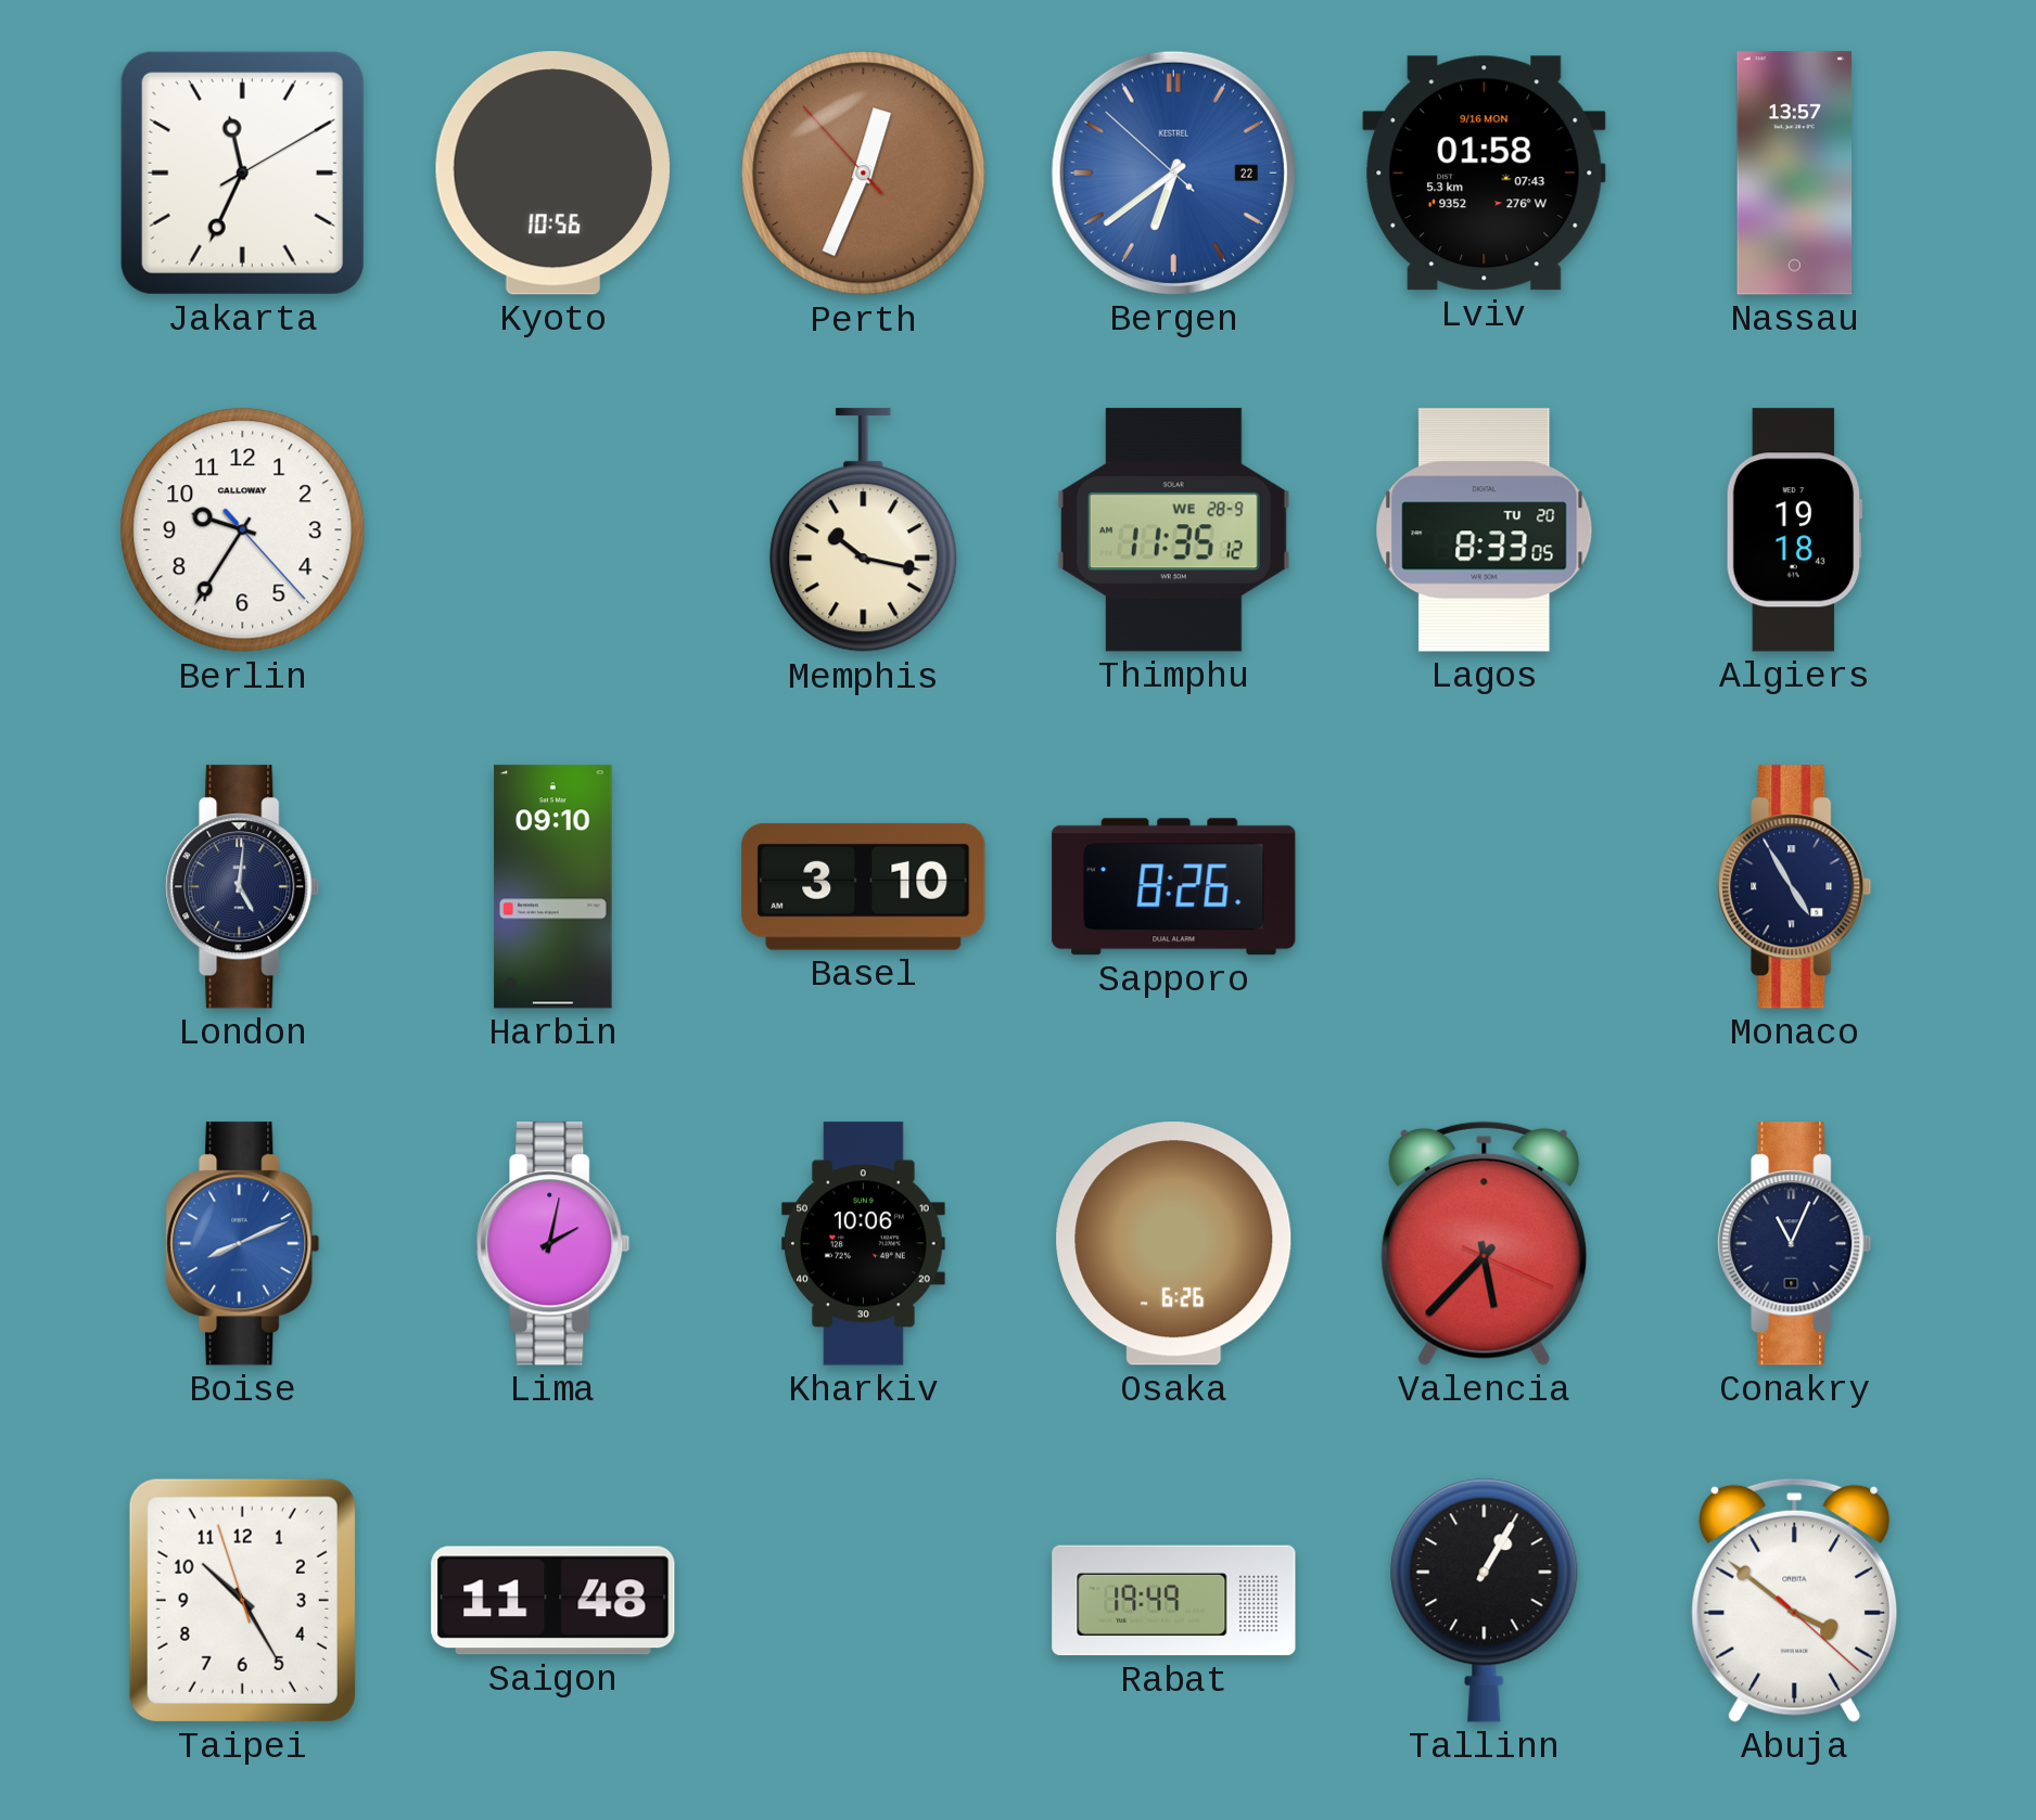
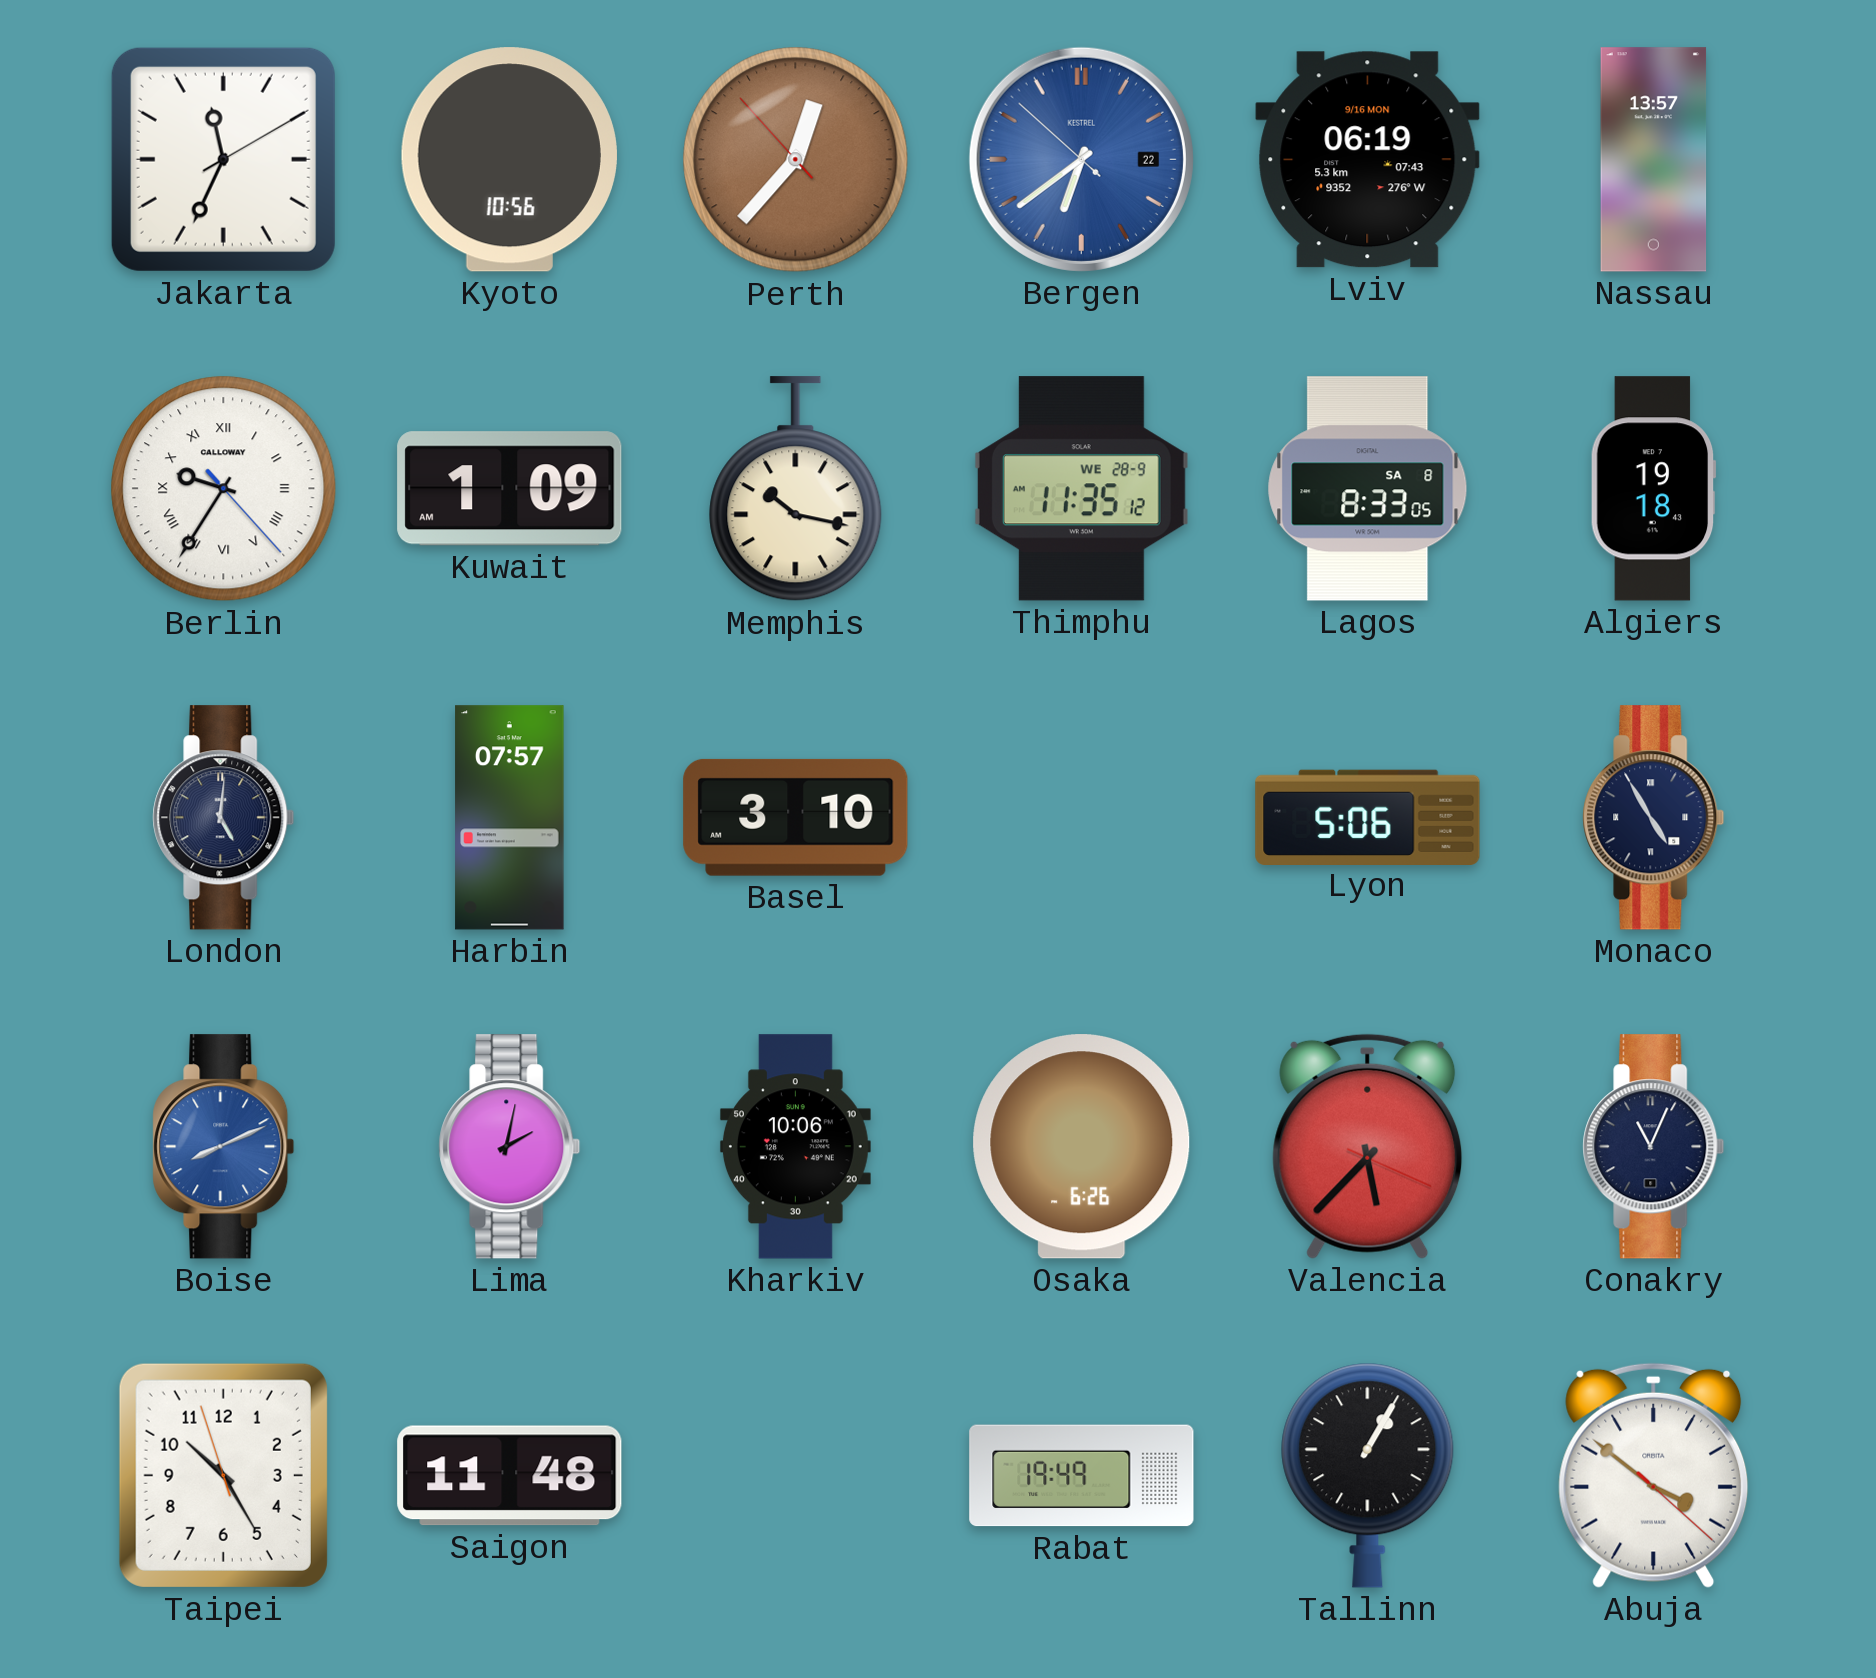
Perth: 12:33 -> 12:36
Lviv: 01:58 -> 06:19
Berlin numerals: Arabic -> Roman
Kuwait: none -> 1:09
Lagos date: TU 20 -> SA 8
Harbin: 09:10 -> 07:57
Sapporo: 8:26 -> none
Lyon: none -> 5:06
